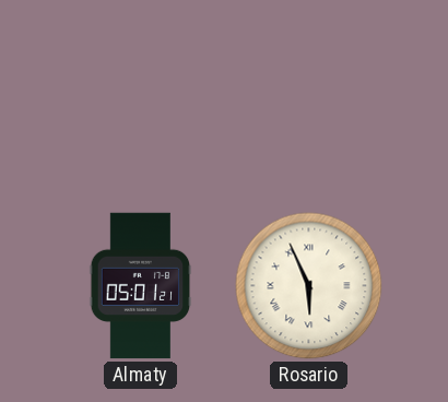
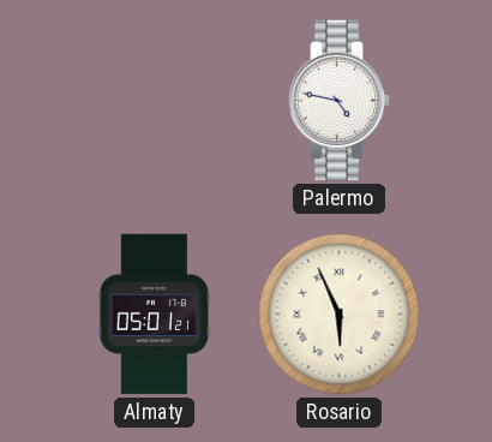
Palermo: none -> 4:47
